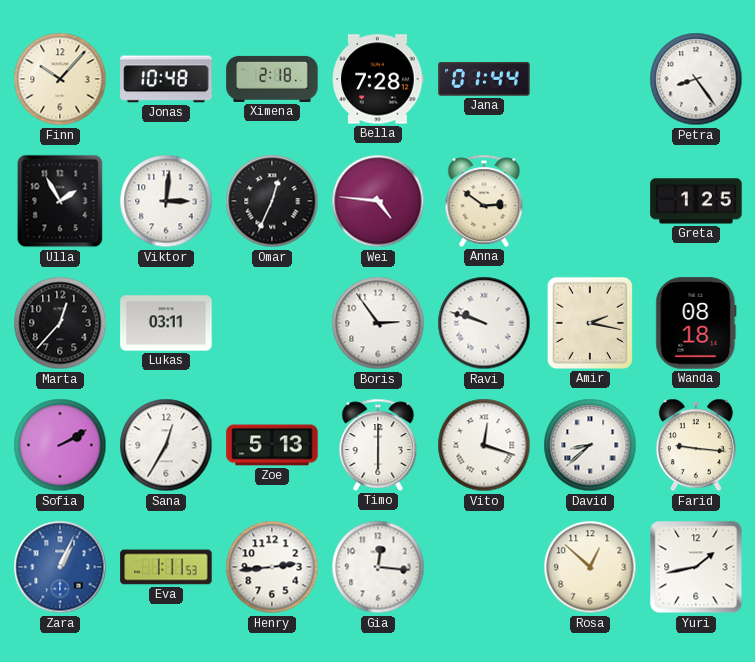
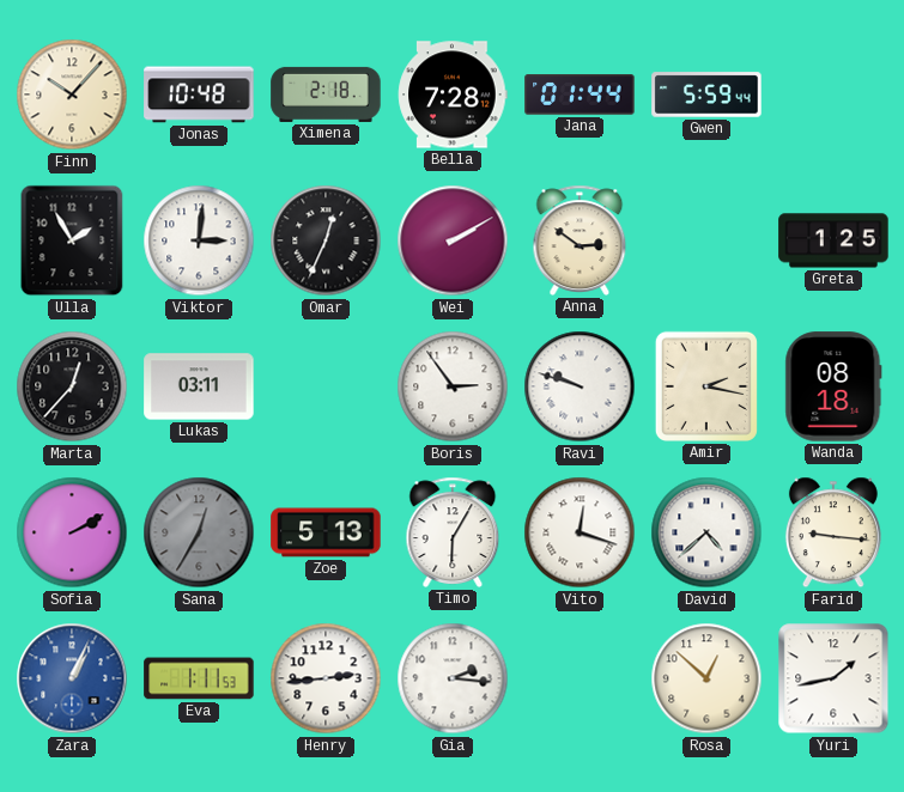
Gwen: none -> 5:59
Petra: 8:24 -> none
Wei: 4:46 -> 2:10
Sana dial: white -> grey
Timo: 6:00 -> 6:05
David: 8:38 -> 4:38
Gia: 12:16 -> 2:16
